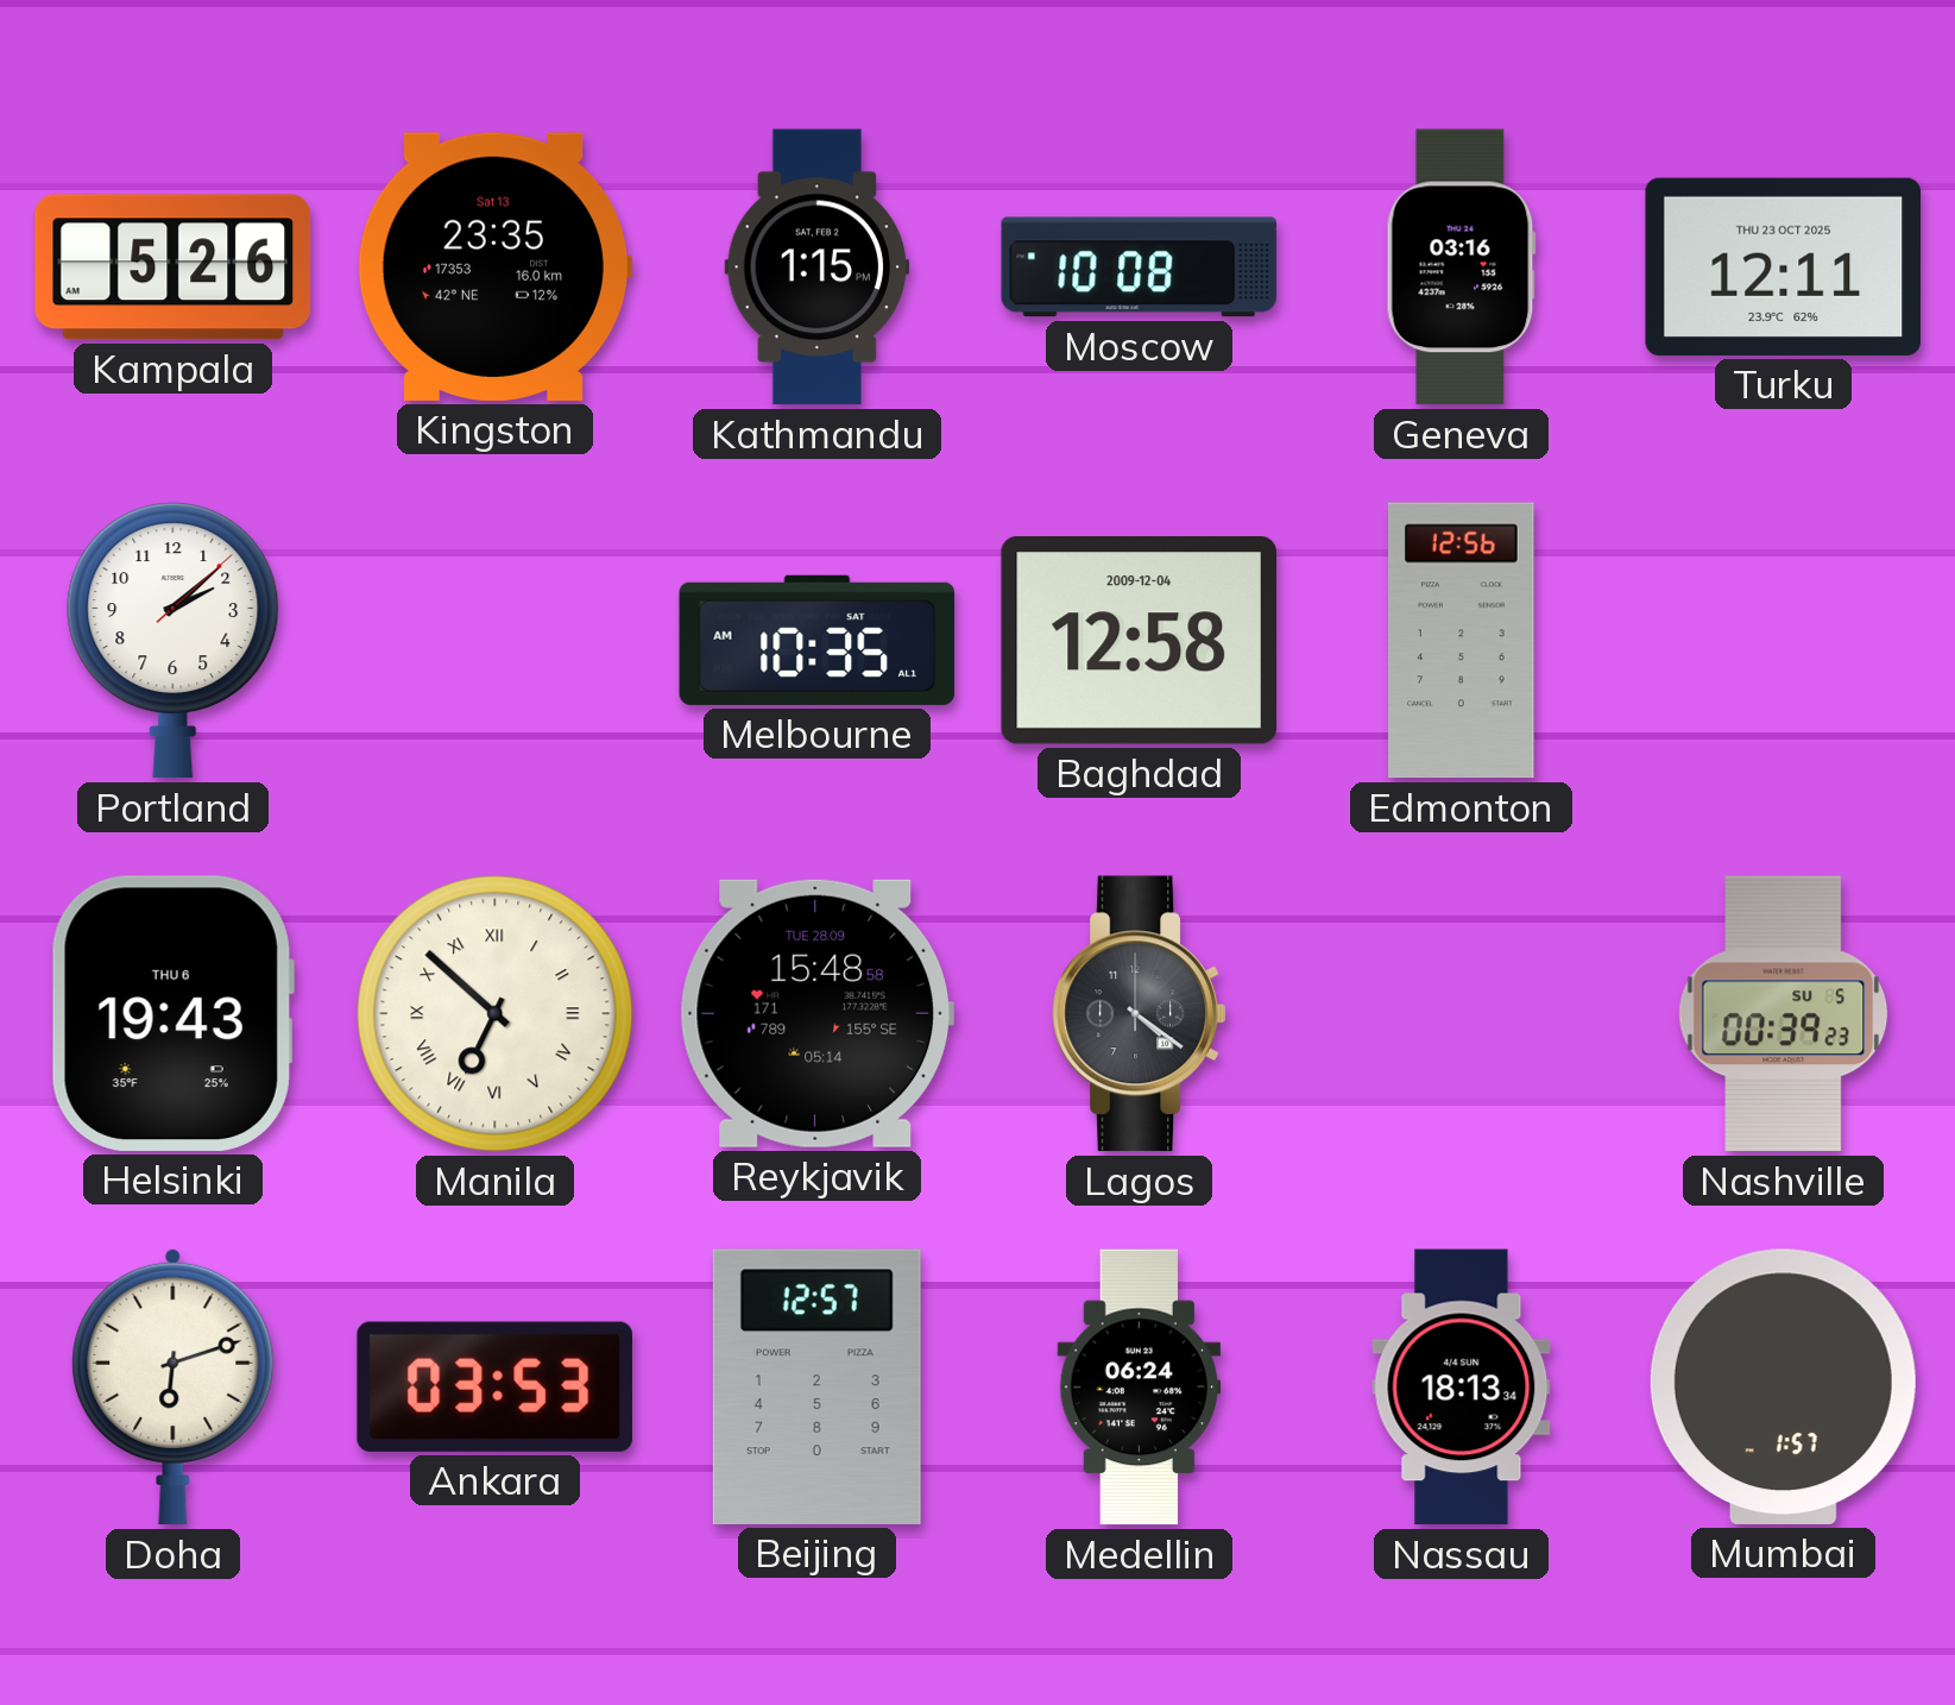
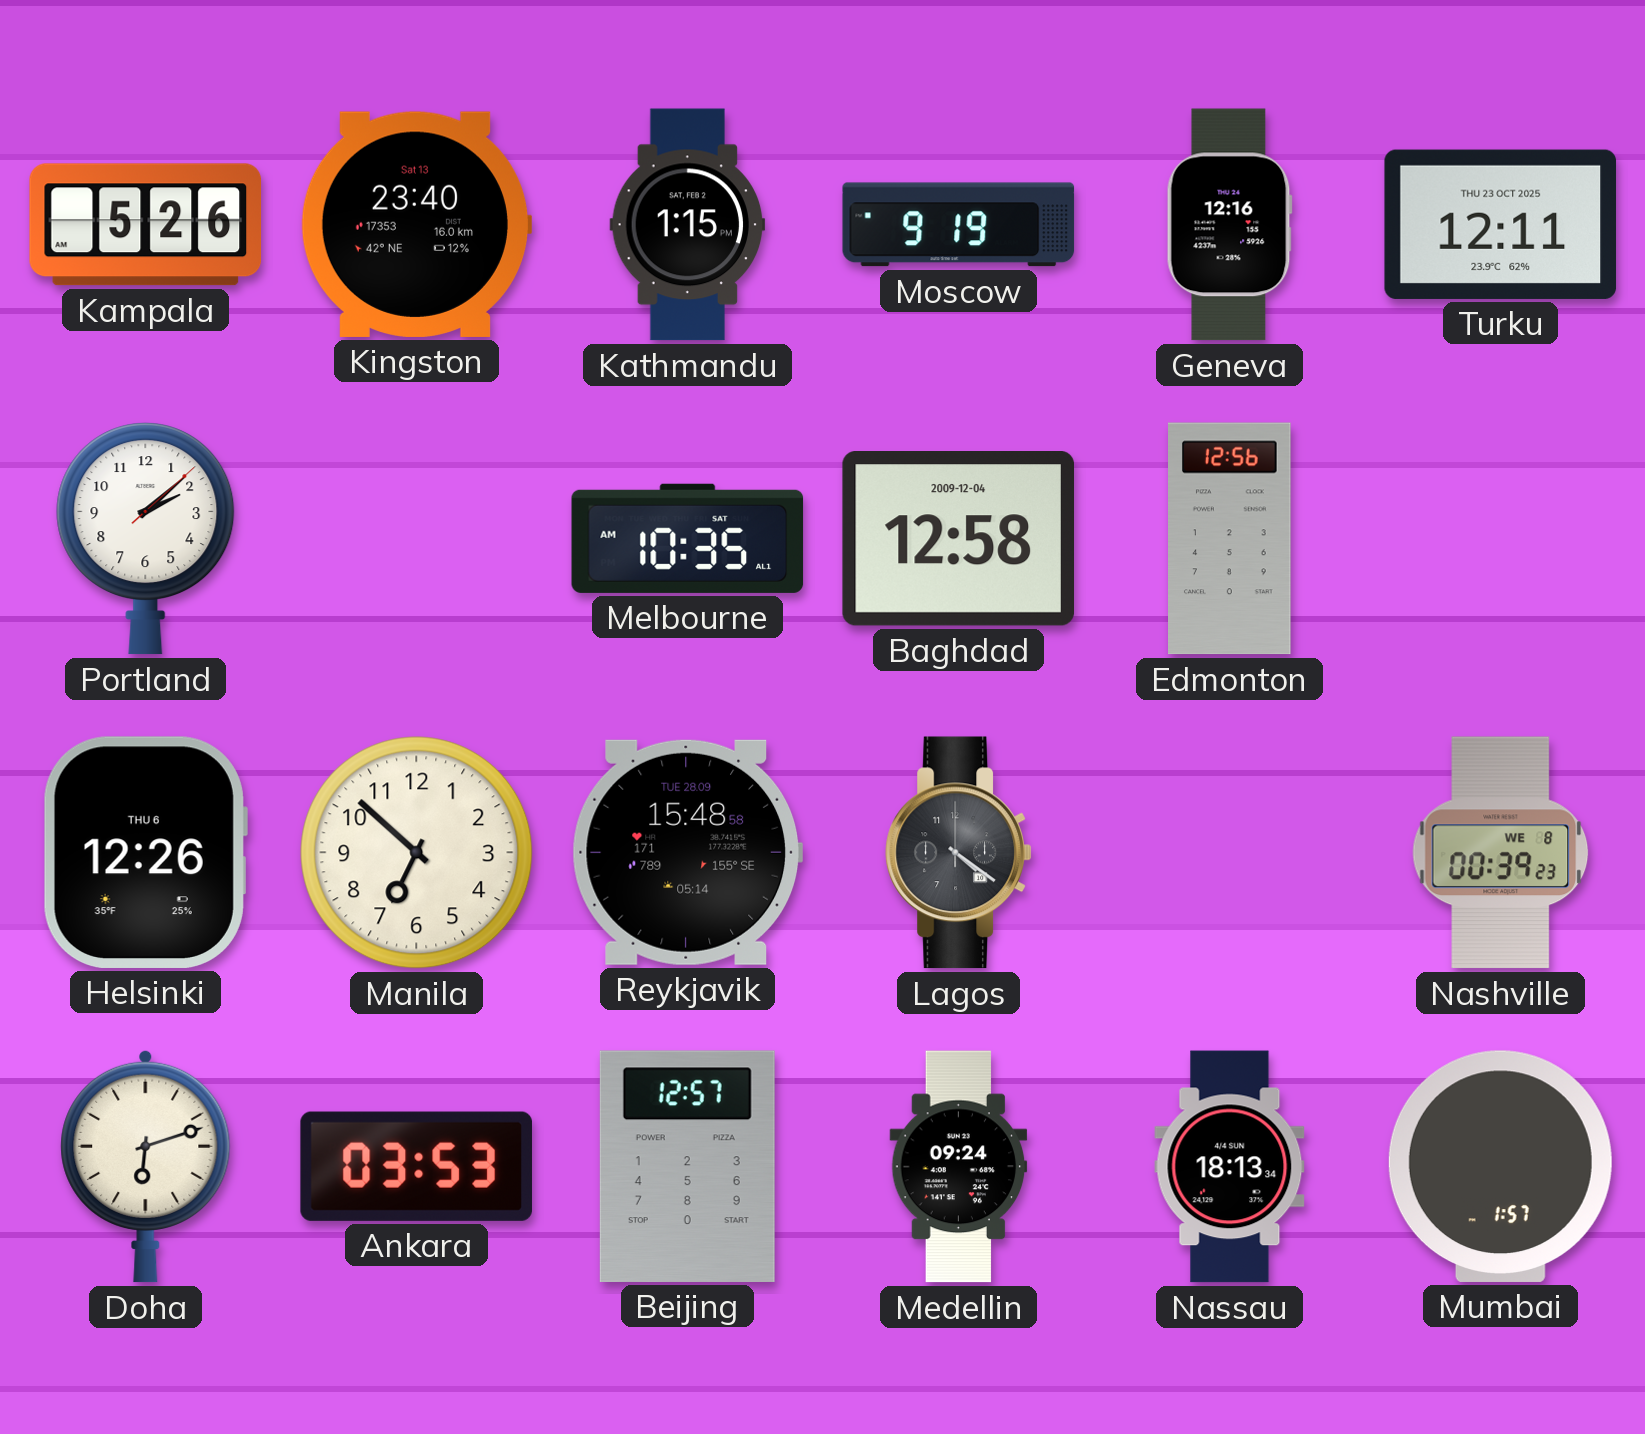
Kingston: 23:35 -> 23:40
Moscow: 10:08 -> 9:19
Geneva: 03:16 -> 12:16
Helsinki: 19:43 -> 12:26
Manila numerals: Roman -> Arabic
Nashville date: SU 5 -> WE 8
Medellin: 06:24 -> 09:24
